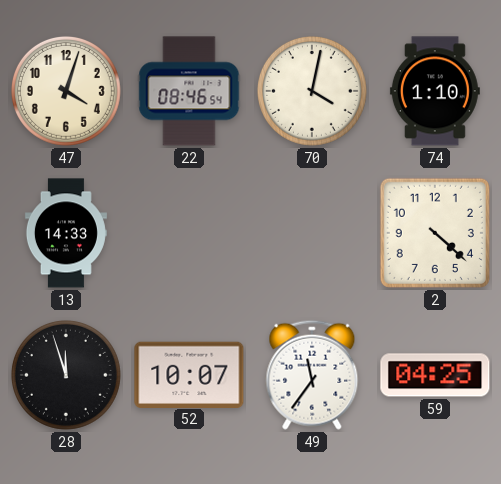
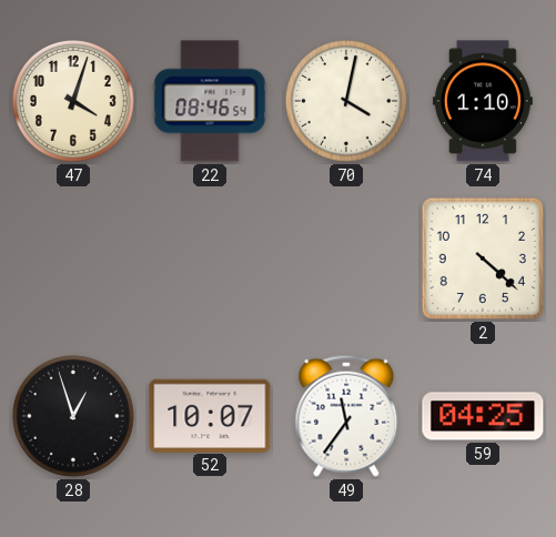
13: 14:33 -> none
28: 11:57 -> 12:57
